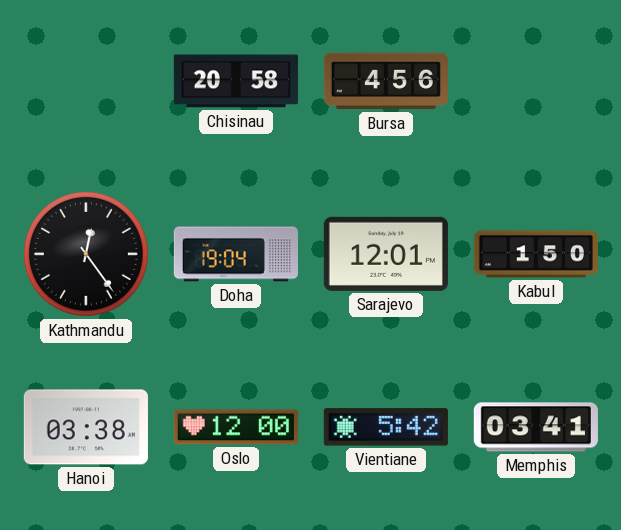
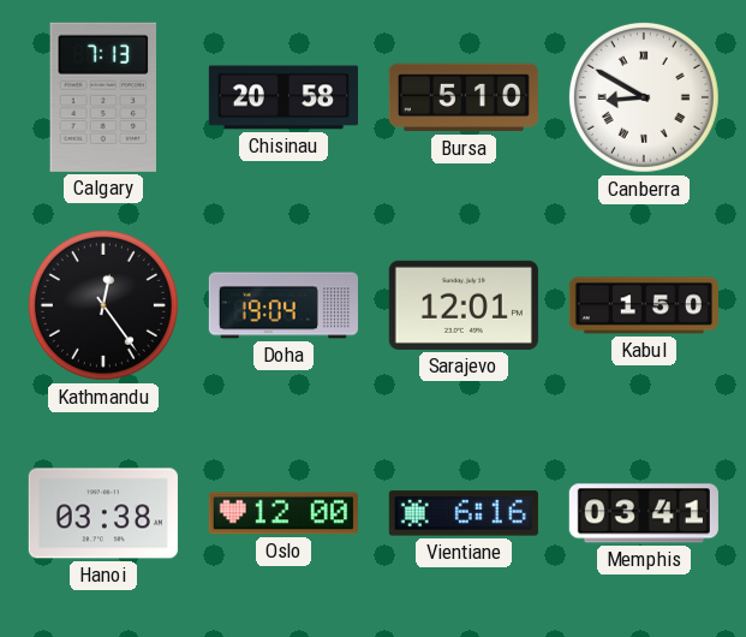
Calgary: none -> 7:13
Bursa: 4:56 -> 5:10
Canberra: none -> 8:50
Vientiane: 5:42 -> 6:16
